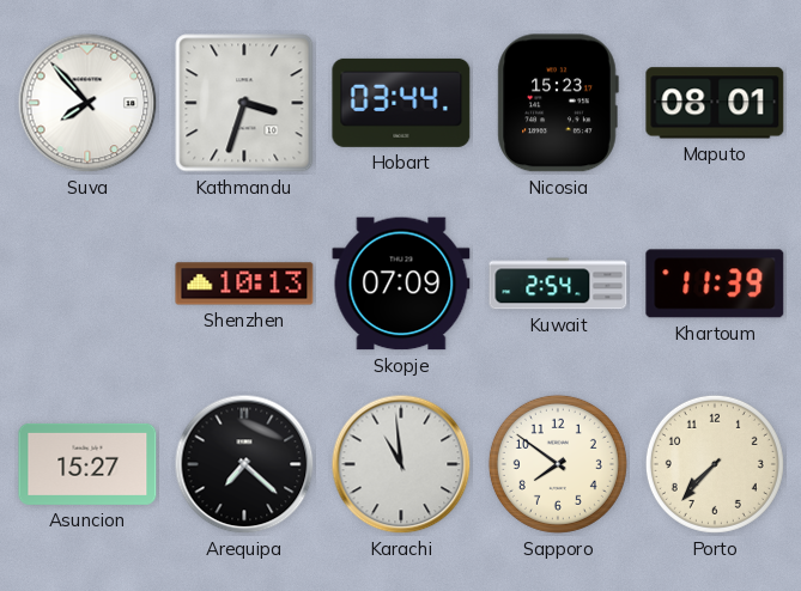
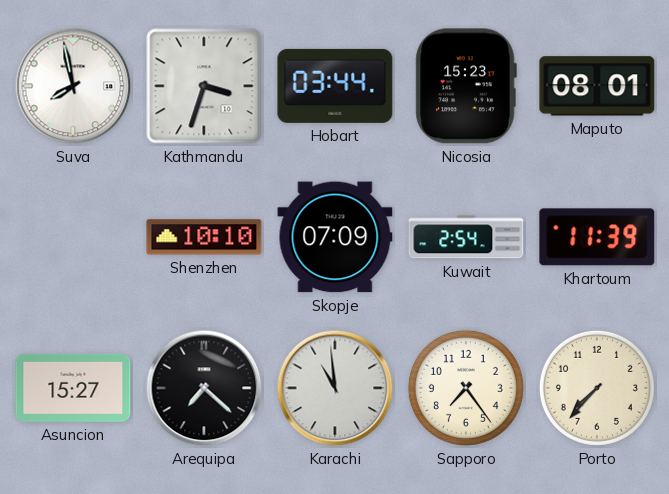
Suva: 7:53 -> 7:58
Shenzhen: 10:13 -> 10:10
Sapporo: 7:51 -> 7:24
